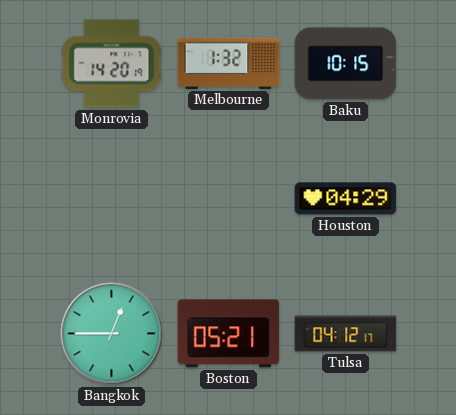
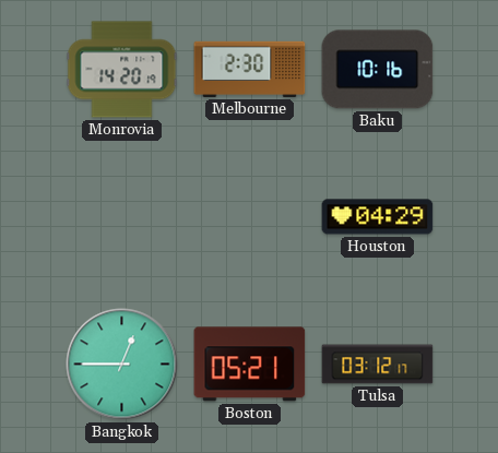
Melbourne: 1:32 -> 2:30
Baku: 10:15 -> 10:16
Tulsa: 04:12 -> 03:12
